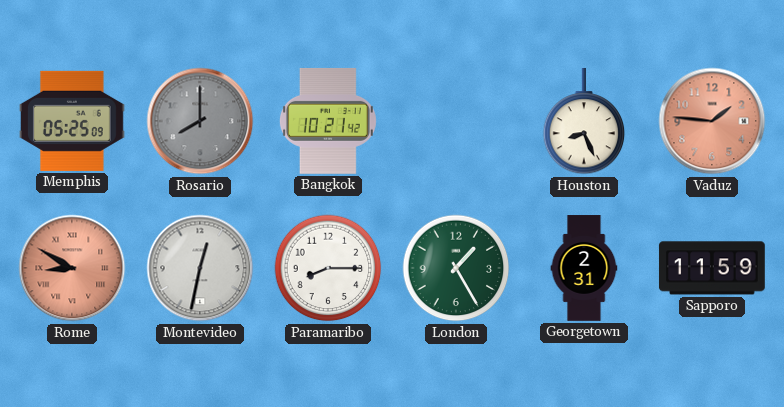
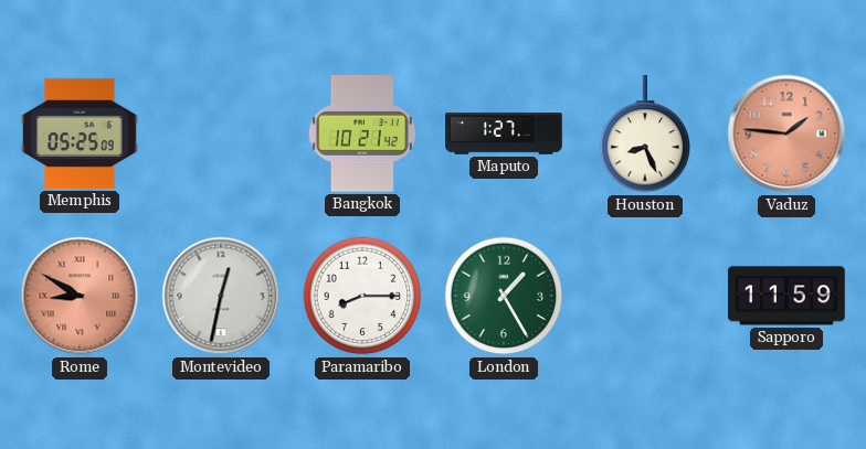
Rosario: 8:00 -> none
Maputo: none -> 1:27
Georgetown: 2:31 -> none
